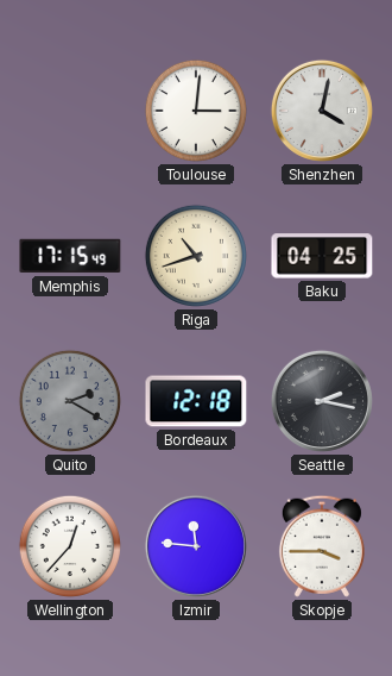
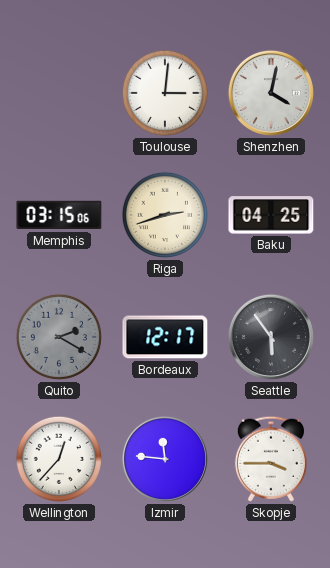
Memphis: 17:15 -> 03:15
Riga: 10:42 -> 2:42
Bordeaux: 12:18 -> 12:17
Seattle: 2:17 -> 5:54
